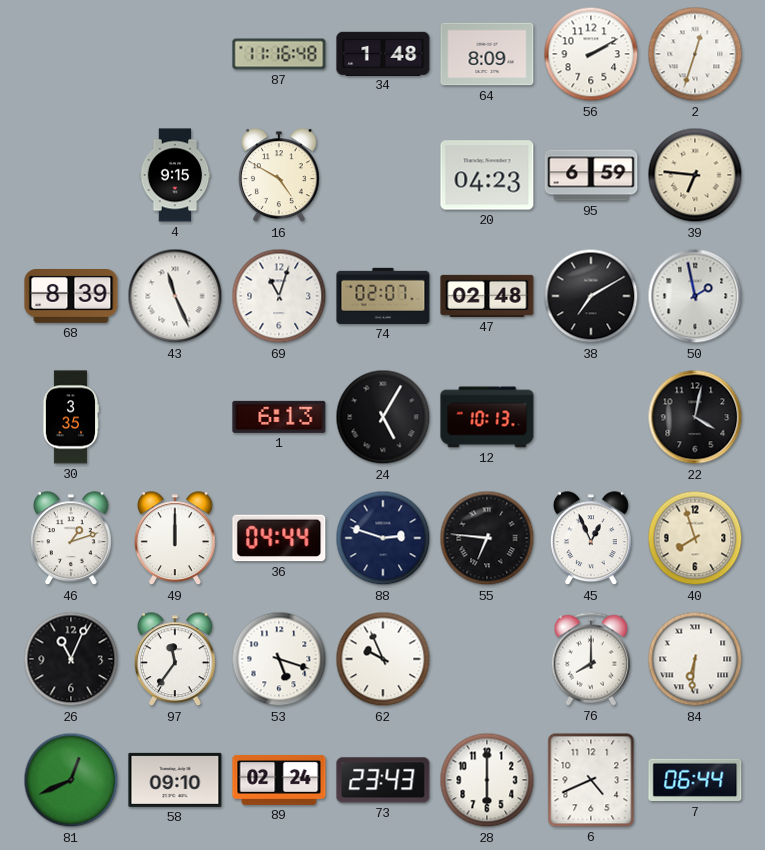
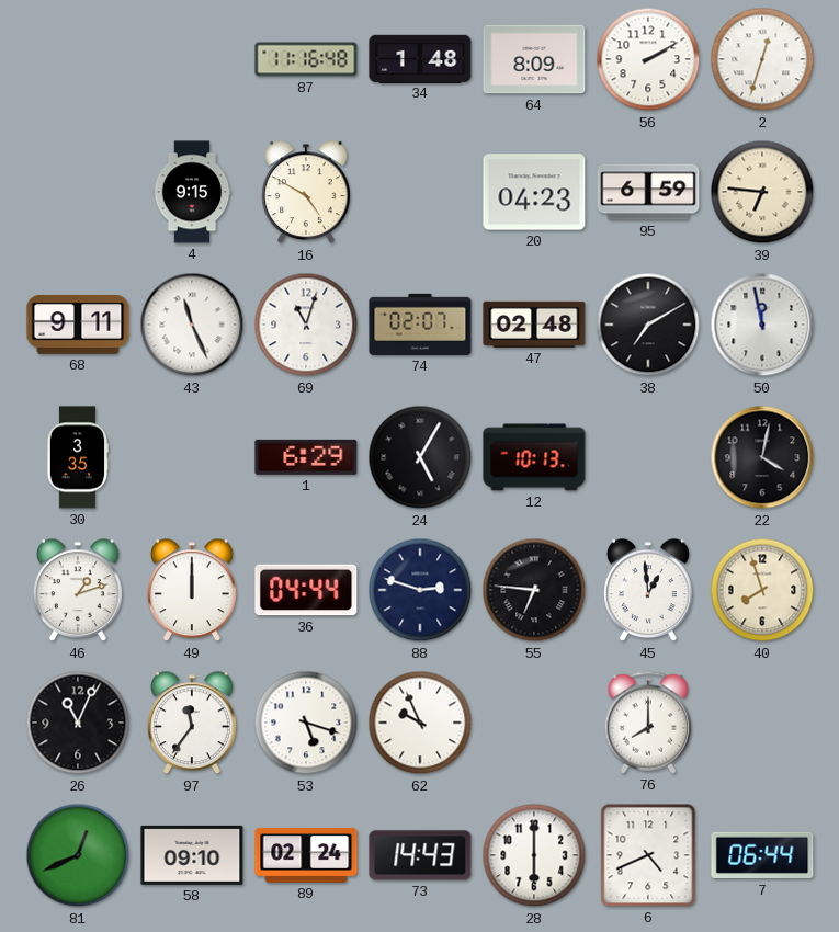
68: 8:39 -> 9:11
50: 1:58 -> 11:58
1: 6:13 -> 6:29
45: 12:56 -> 12:59
84: 6:31 -> none
73: 23:43 -> 14:43
